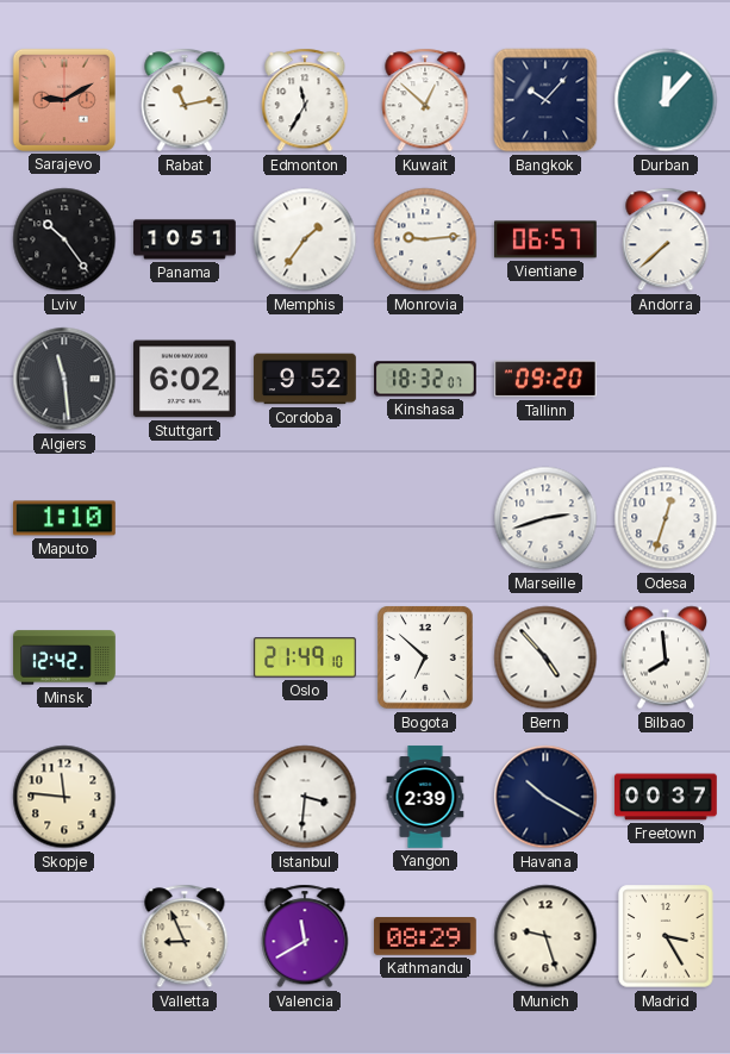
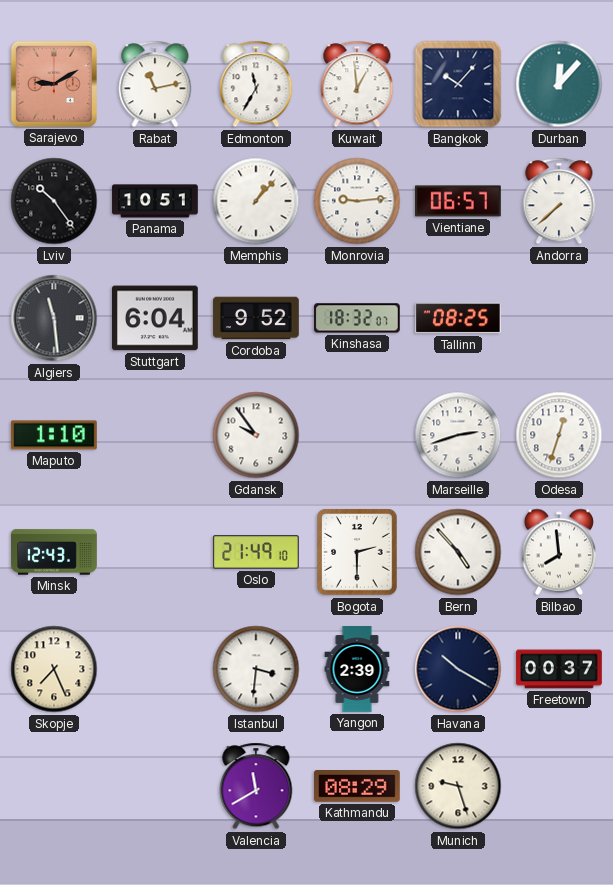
Kuwait: 12:52 -> 12:59
Memphis: 1:36 -> 1:07
Stuttgart: 6:02 -> 6:04
Tallinn: 09:20 -> 08:25
Gdansk: none -> 9:54
Minsk: 12:42 -> 12:43
Bogota: 6:52 -> 2:30
Skopje: 11:46 -> 7:26
Valletta: 8:56 -> none
Madrid: 3:25 -> none
